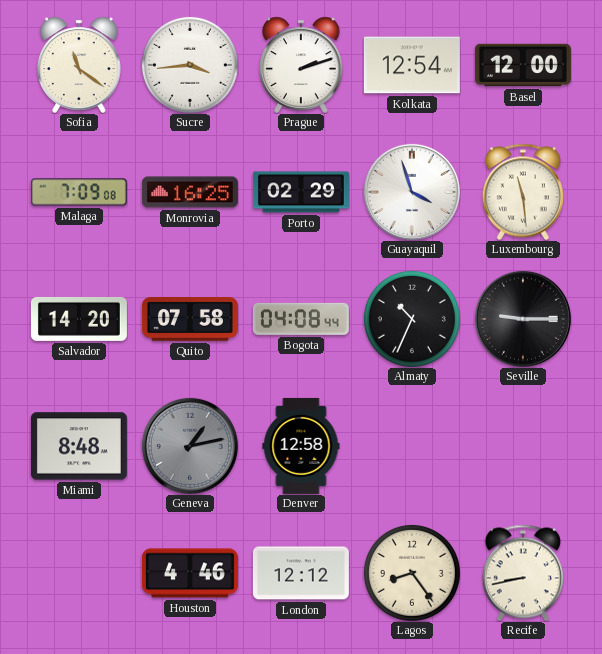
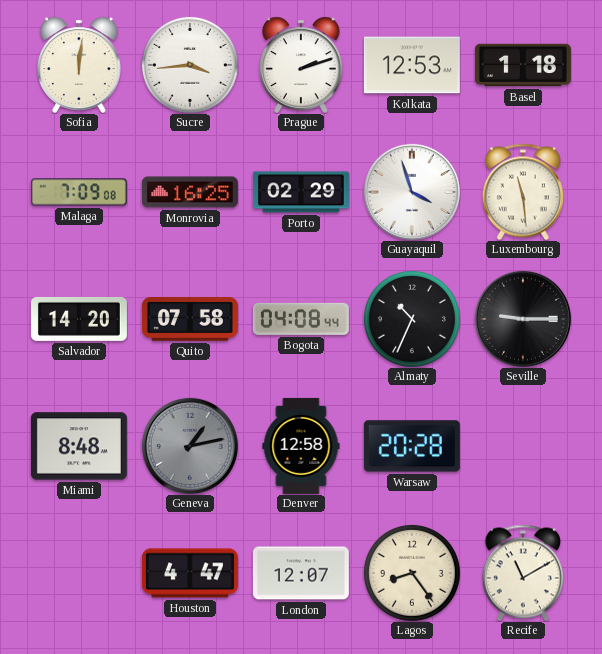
Sofia: 11:21 -> 12:01
Kolkata: 12:54 -> 12:53
Basel: 12:00 -> 1:18
Warsaw: none -> 20:28
Houston: 4:46 -> 4:47
London: 12:12 -> 12:07
Recife: 8:43 -> 11:10
